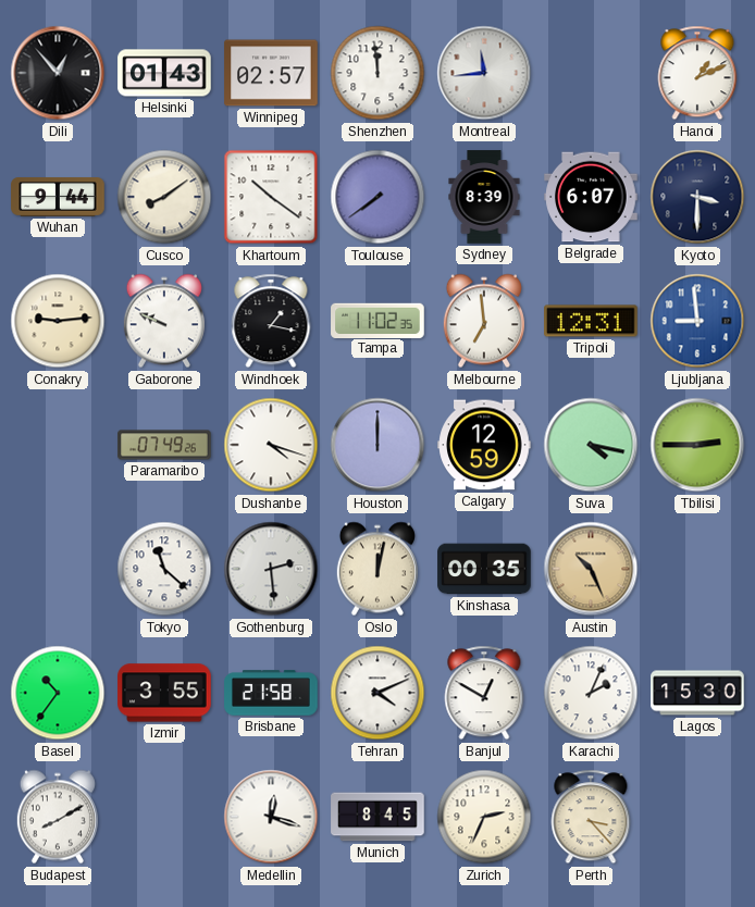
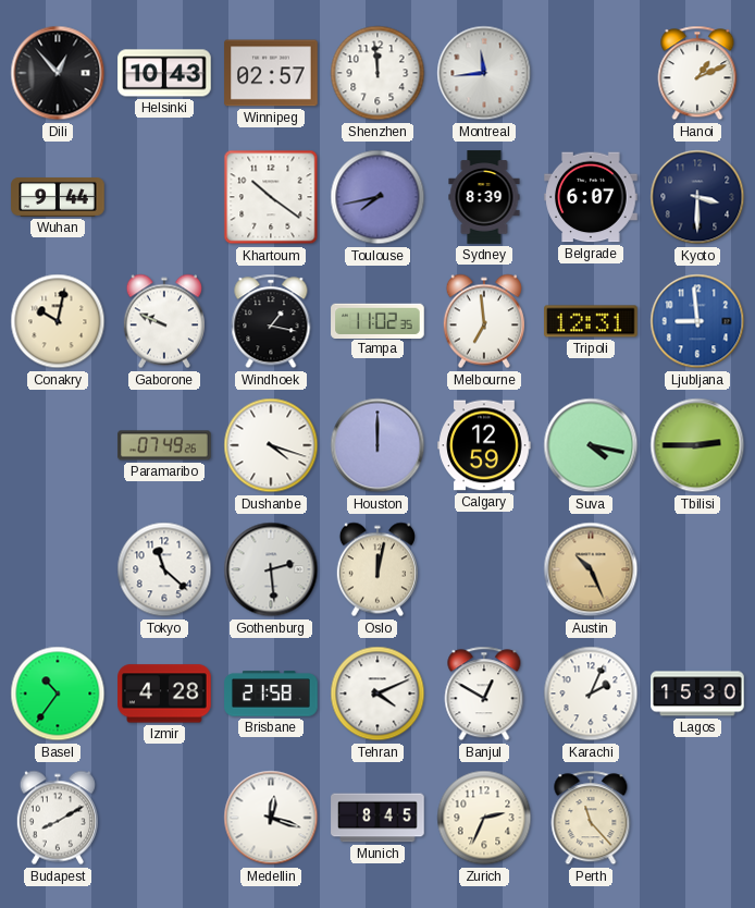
Helsinki: 01:43 -> 10:43
Cusco: 8:09 -> none
Toulouse: 7:39 -> 7:43
Conakry: 9:14 -> 10:02
Kinshasa: 00:35 -> none
Izmir: 3:55 -> 4:28
Perth: 3:23 -> 11:23
